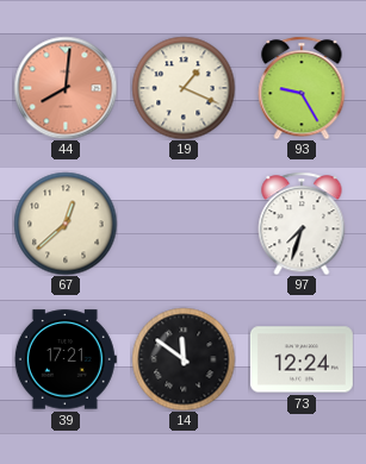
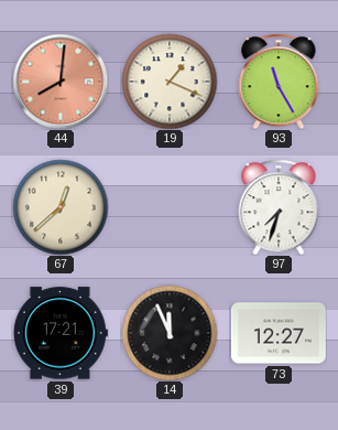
93: 9:25 -> 11:25
14: 11:51 -> 11:56
73: 12:24 -> 12:27
